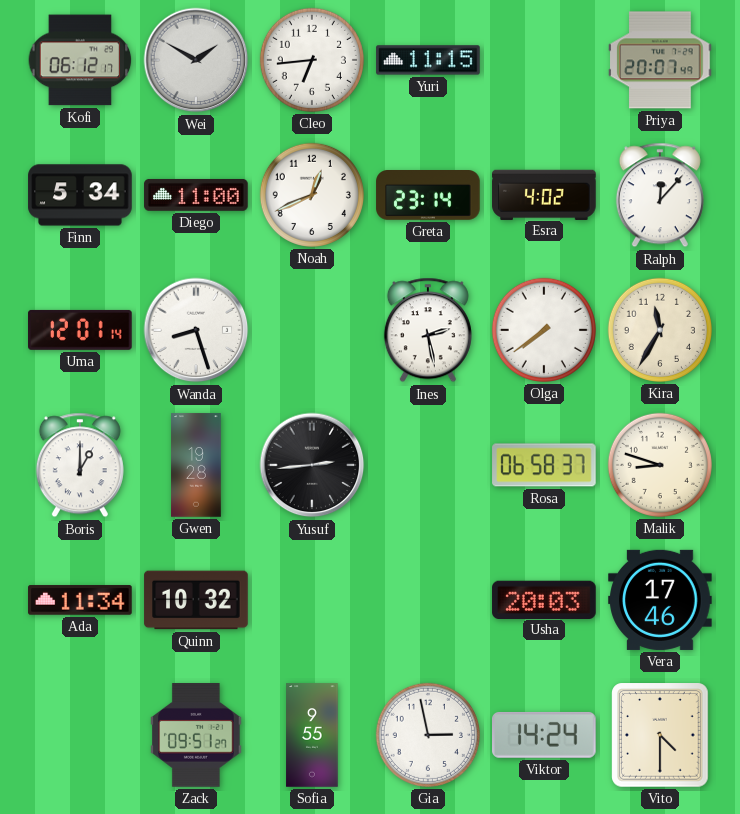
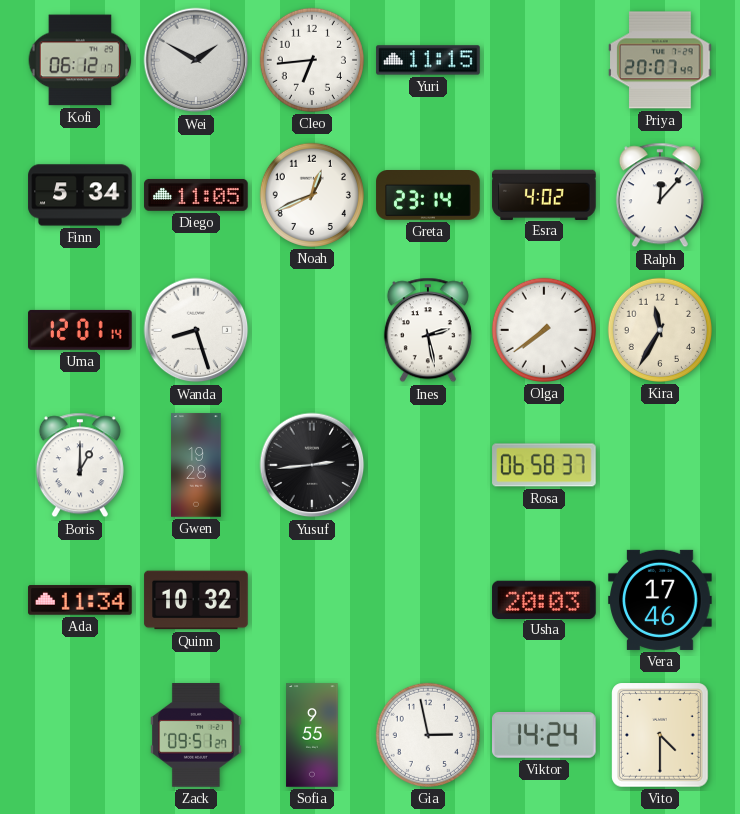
Diego: 11:00 -> 11:05
Malik: 8:48 -> none
